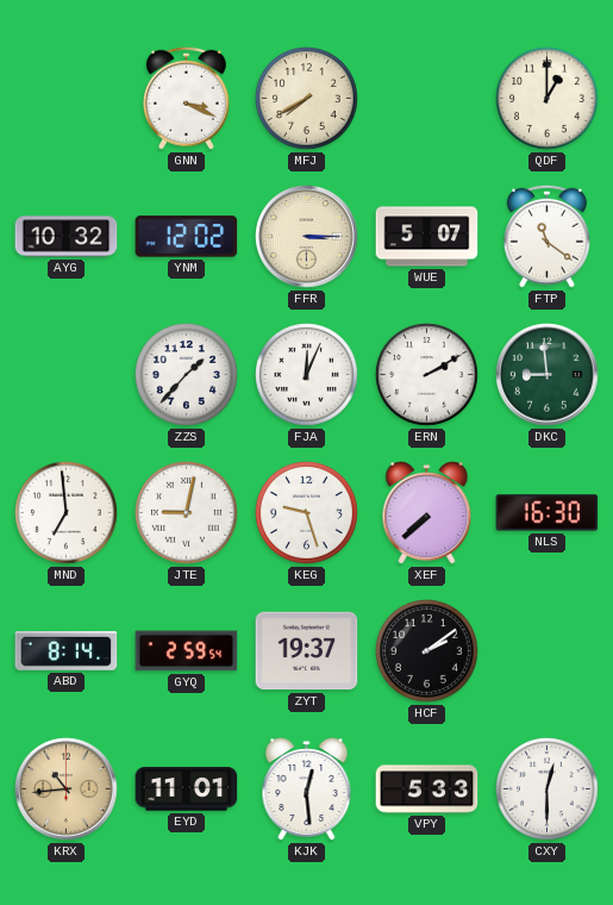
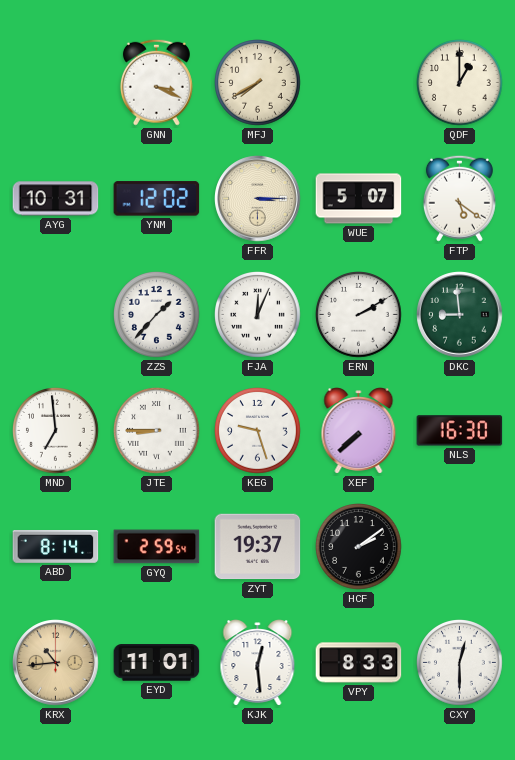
AYG: 10:32 -> 10:31
FTP: 11:21 -> 5:21
JTE: 9:02 -> 8:45
VPY: 5:33 -> 8:33
